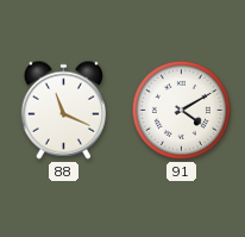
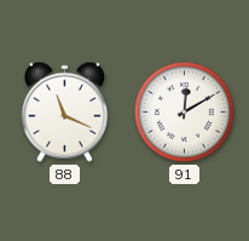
91: 4:10 -> 12:10
